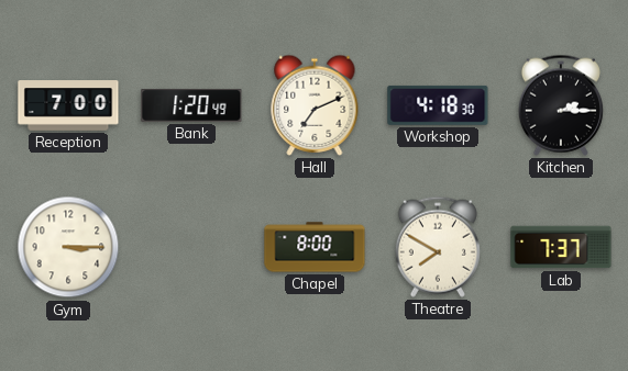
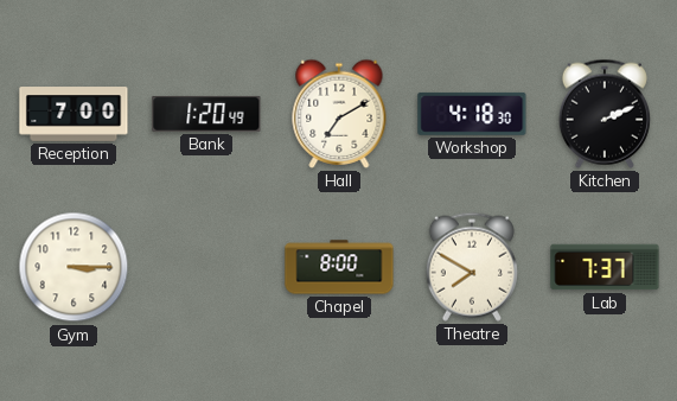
Hall: 7:11 -> 7:10
Kitchen: 2:15 -> 2:11
